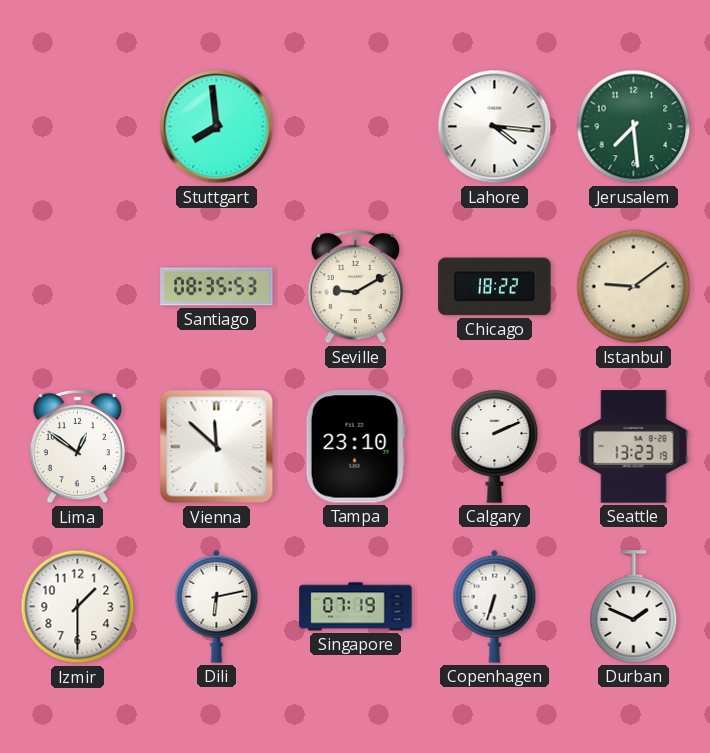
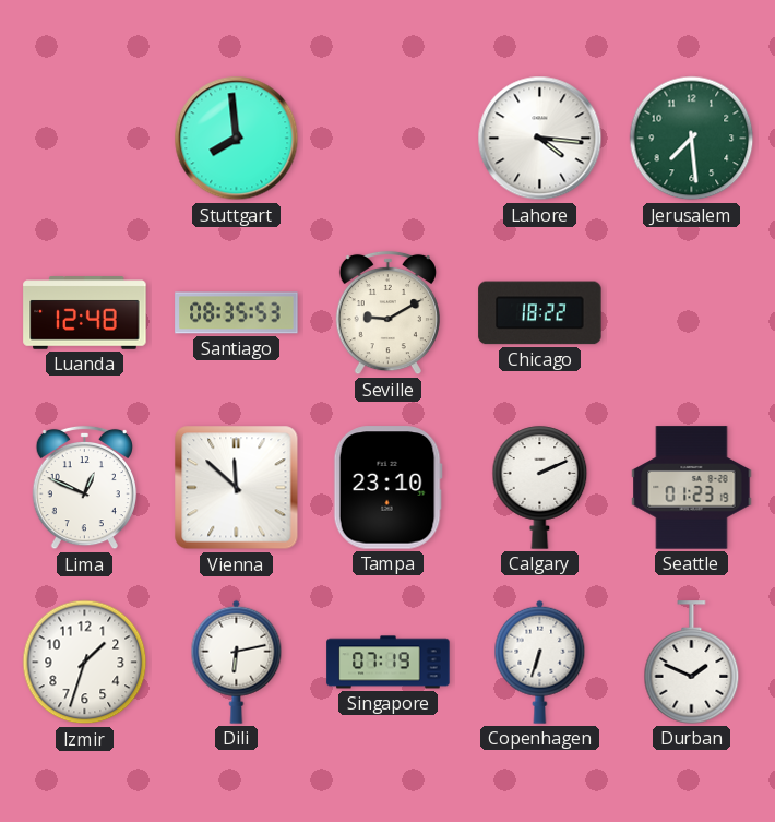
Luanda: none -> 12:48
Istanbul: 9:09 -> none
Lima: 12:51 -> 12:49
Seattle: 13:23 -> 01:23
Izmir: 1:30 -> 1:33
